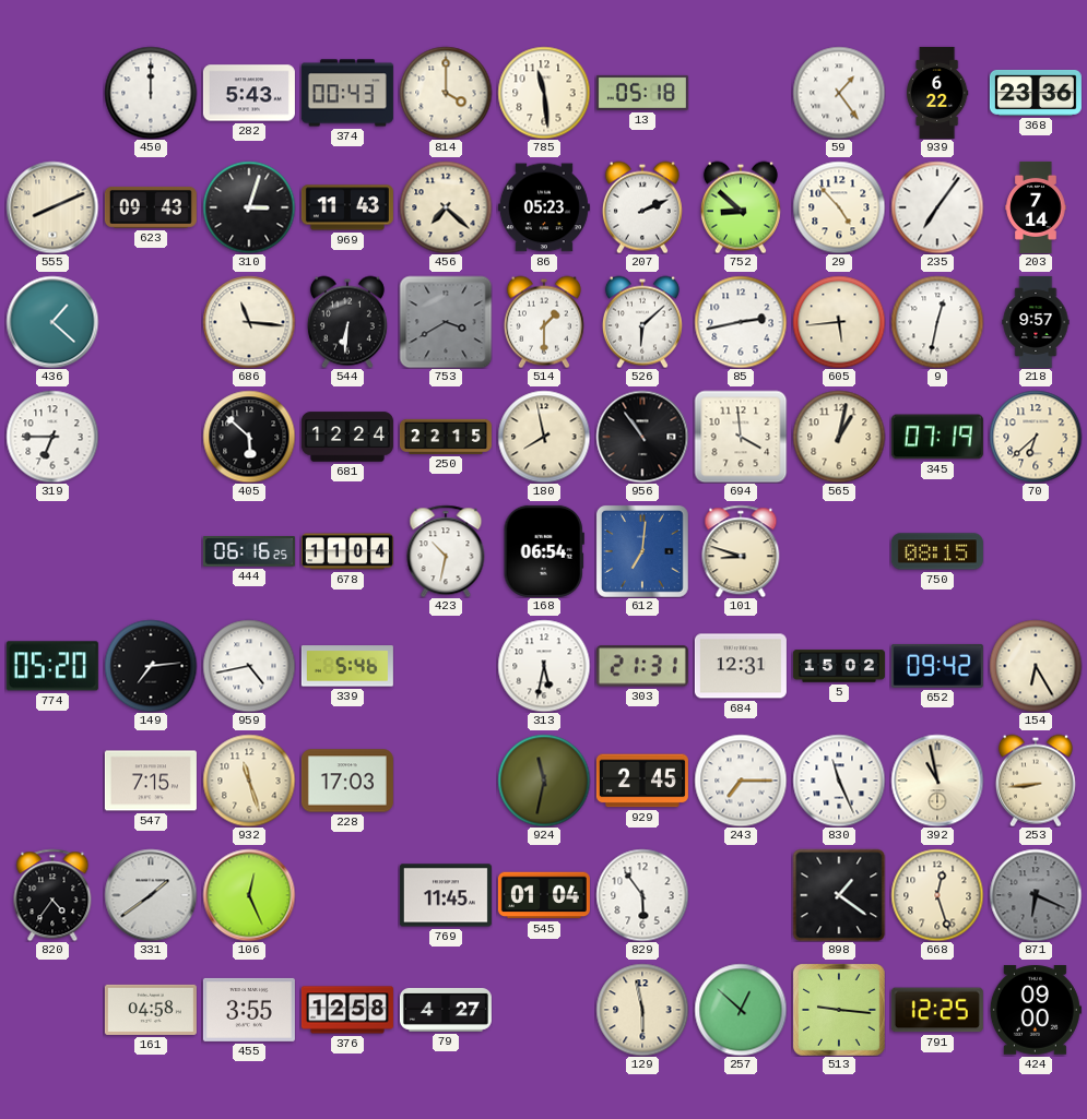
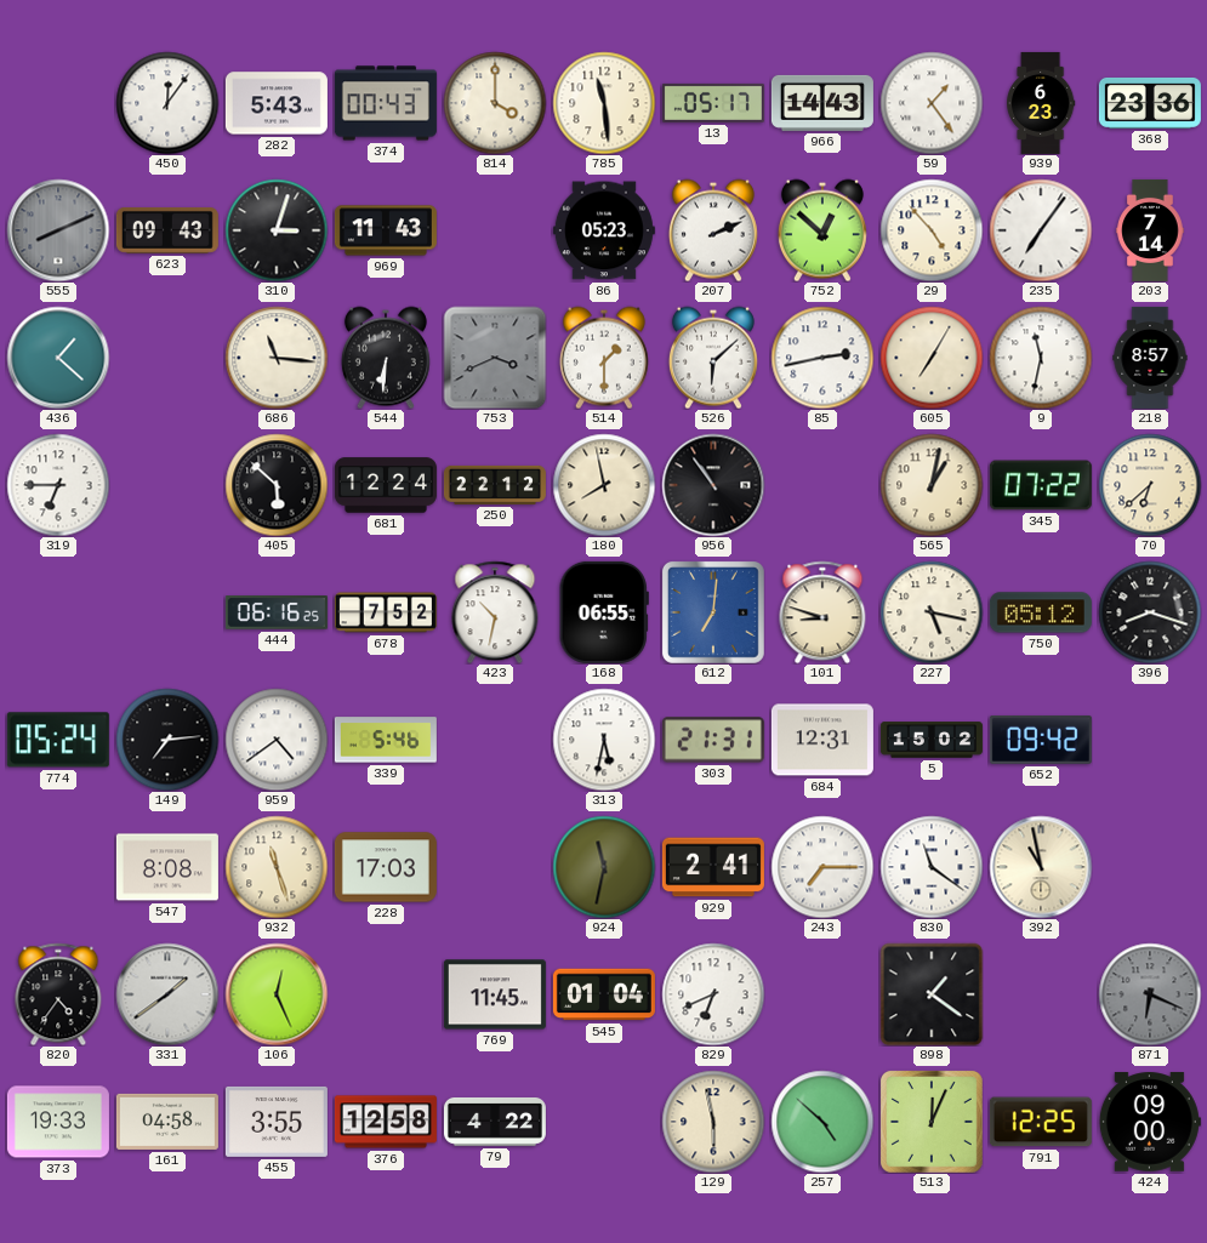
450: 12:00 -> 12:06
13: 05:18 -> 05:17
966: none -> 14:43
939: 6:22 -> 6:23
555 dial: cream -> grey
456: 7:22 -> none
752: 8:52 -> 12:52
753: 3:40 -> 3:41
605: 5:44 -> 7:05
9: 12:32 -> 11:32
218: 9:57 -> 8:57
250: 22:15 -> 22:12
694: 3:59 -> none
345: 07:19 -> 07:22
678: 11:04 -> 7:52
168: 06:54 -> 06:55
227: none -> 5:17
750: 08:15 -> 05:12
396: none -> 8:18
774: 05:20 -> 05:24
959: 4:43 -> 4:39
154: 6:25 -> none
547: 7:15 -> 8:08
929: 2:45 -> 2:41
830: 11:26 -> 11:21
253: 8:44 -> none
829: 5:54 -> 6:41
668: 12:27 -> none
373: none -> 19:33
79: 4:27 -> 4:22
257: 12:52 -> 4:52
513: 9:16 -> 12:04
